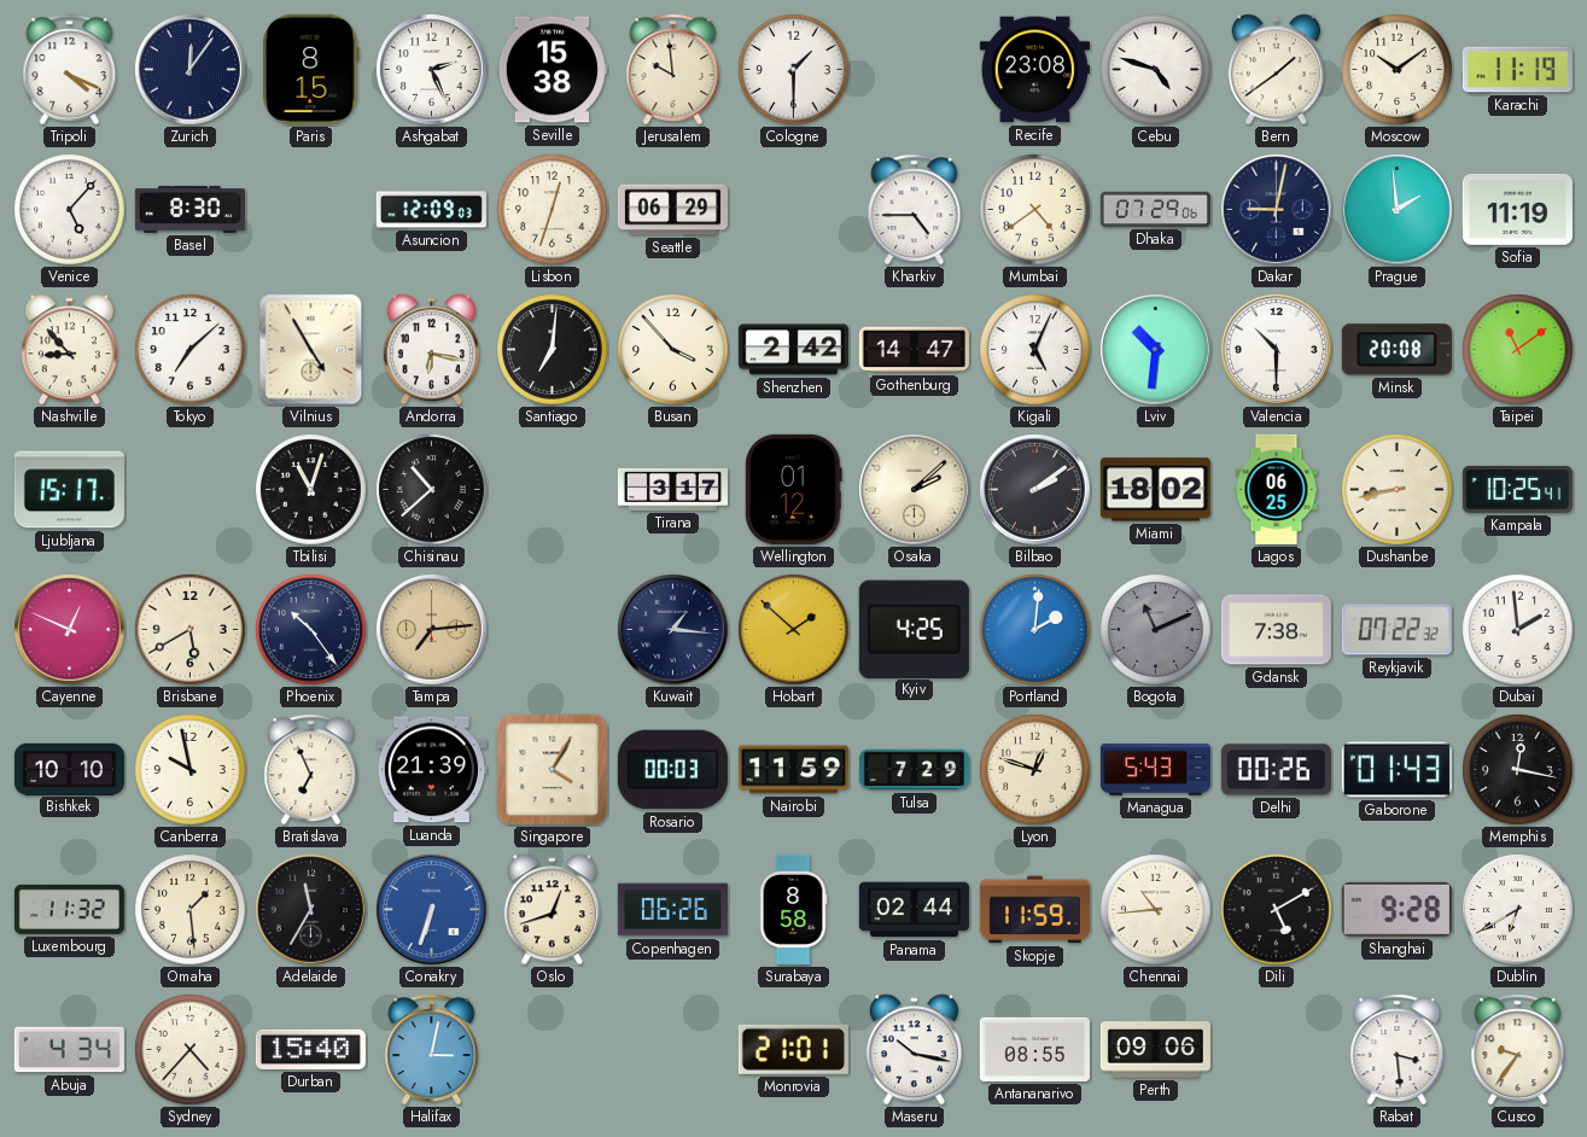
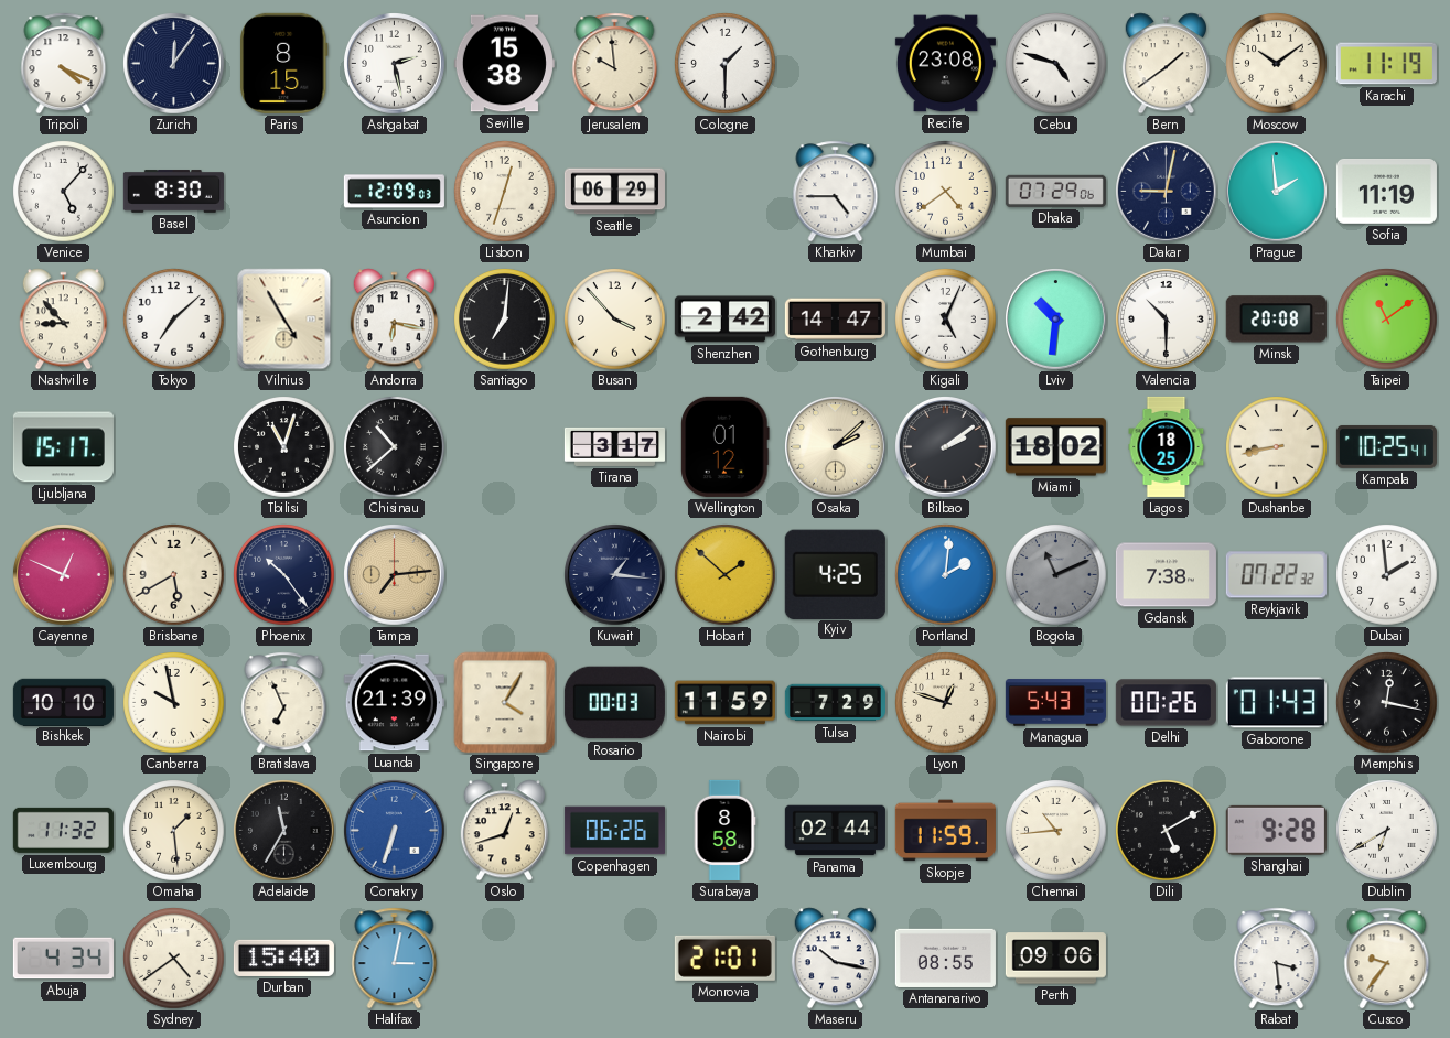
Ashgabat: 2:26 -> 2:28
Lagos: 06:25 -> 18:25
Sydney: 4:37 -> 4:39
